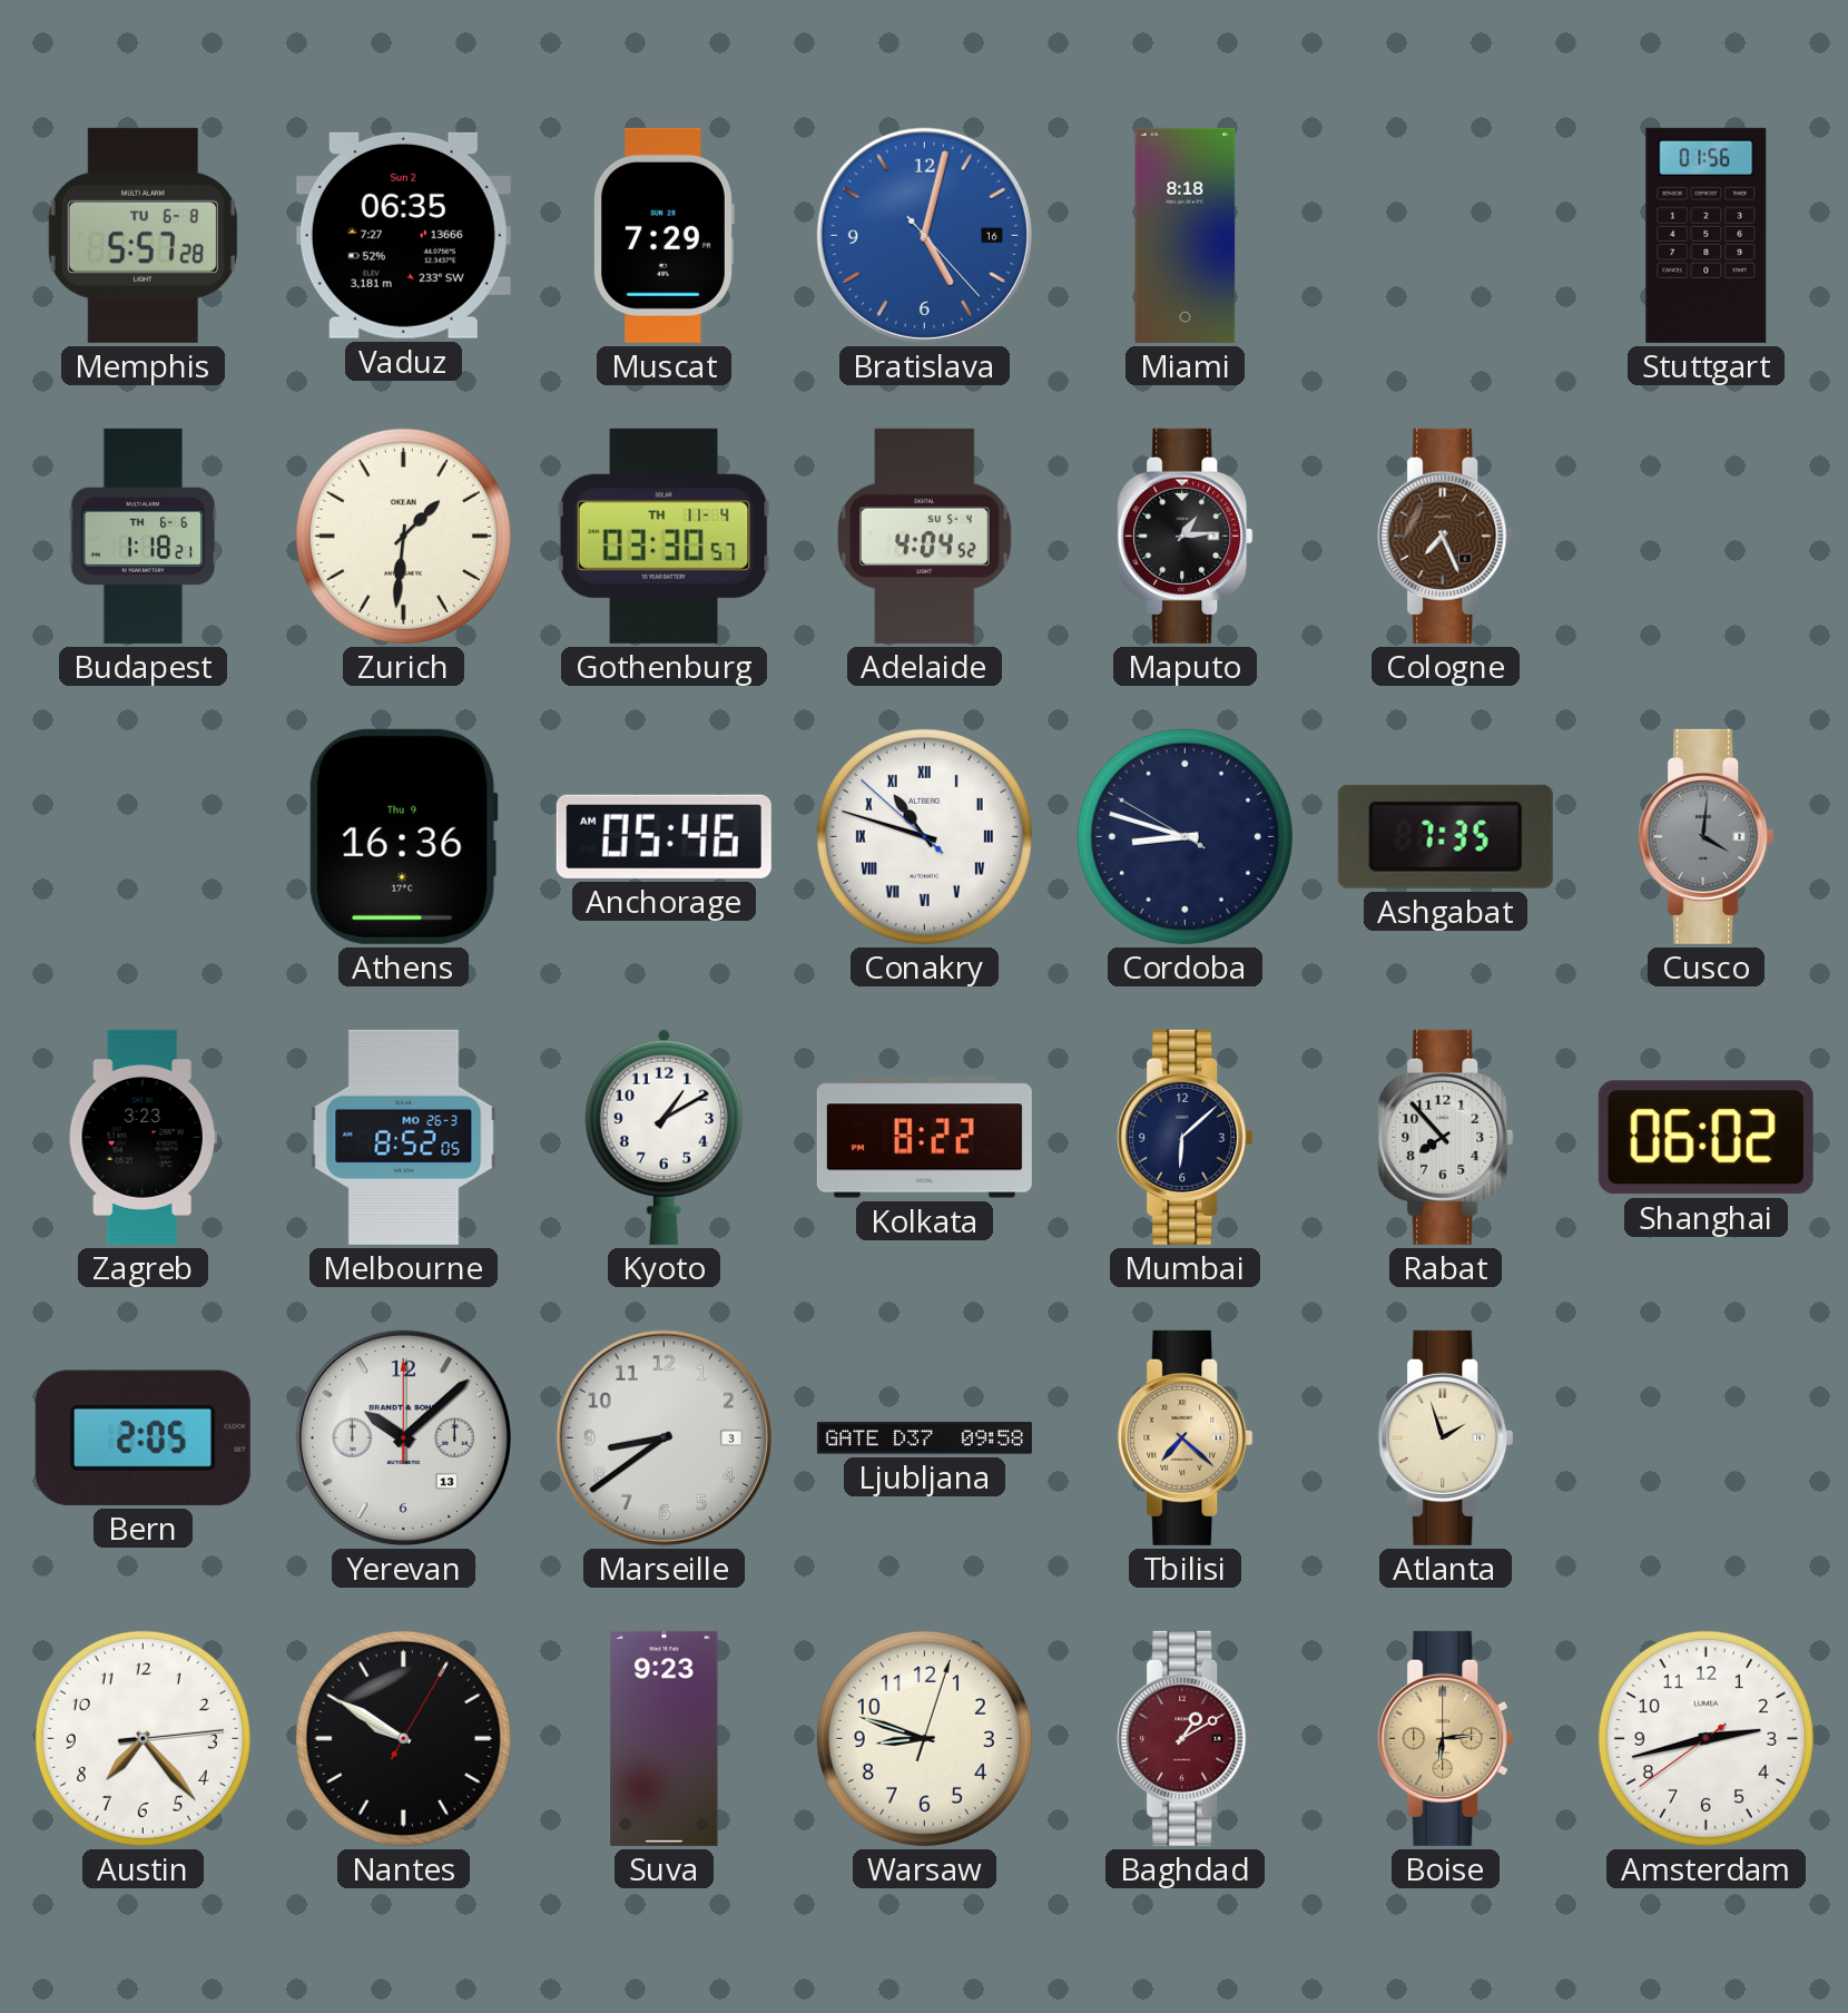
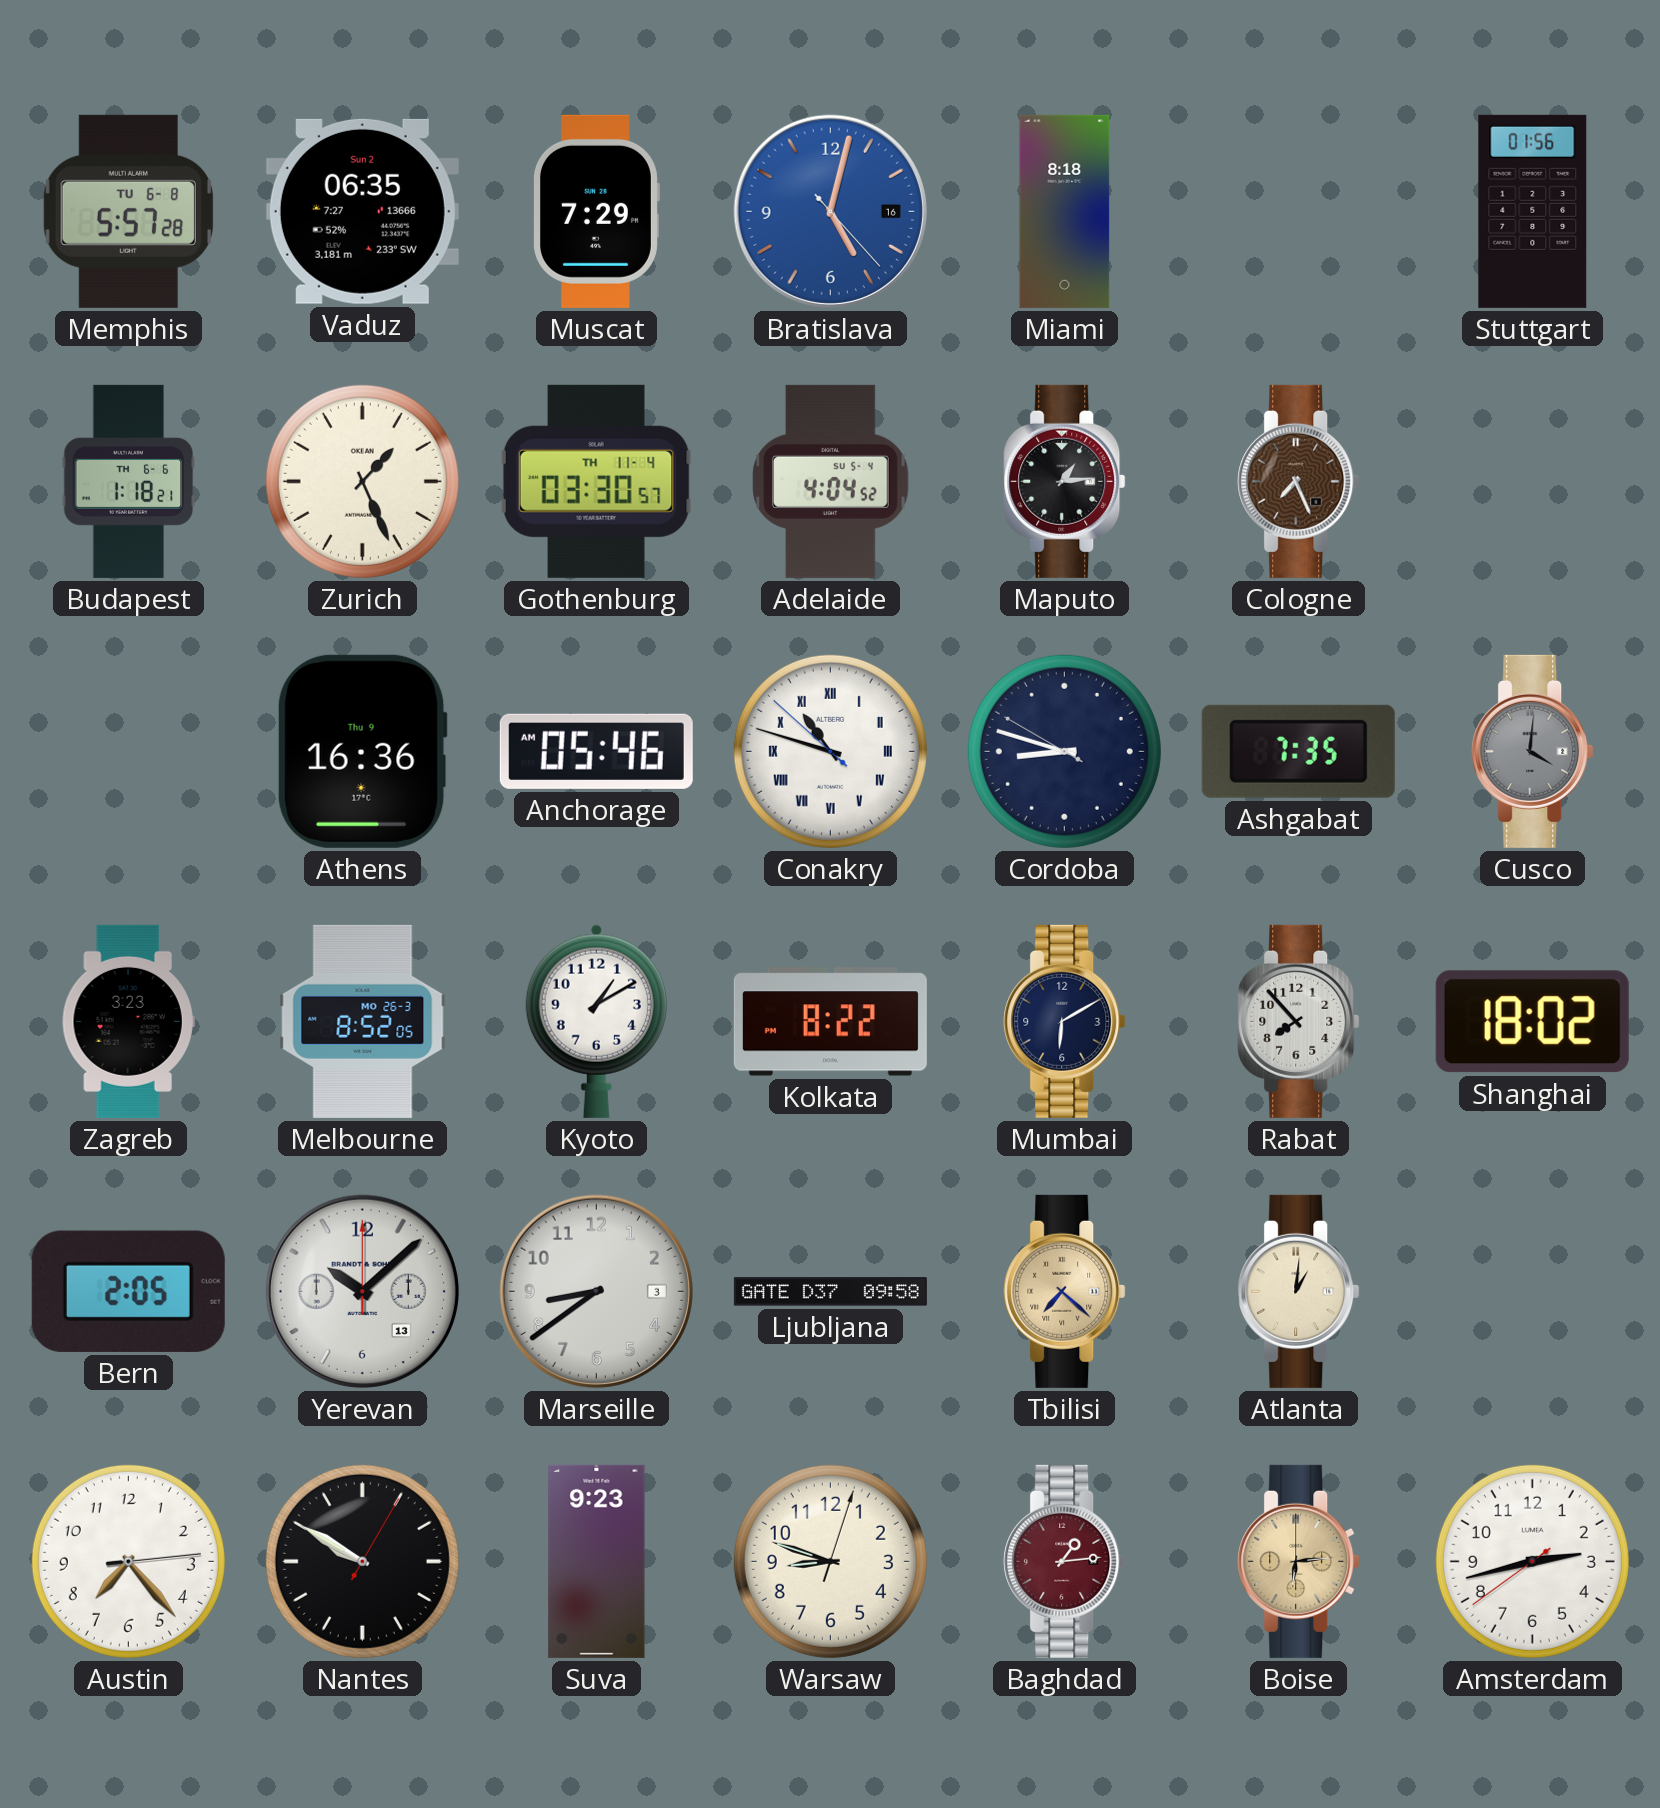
Zurich: 1:31 -> 1:26
Mumbai: 6:08 -> 6:10
Shanghai: 06:02 -> 18:02
Atlanta: 1:57 -> 1:01
Baghdad: 1:10 -> 1:14
